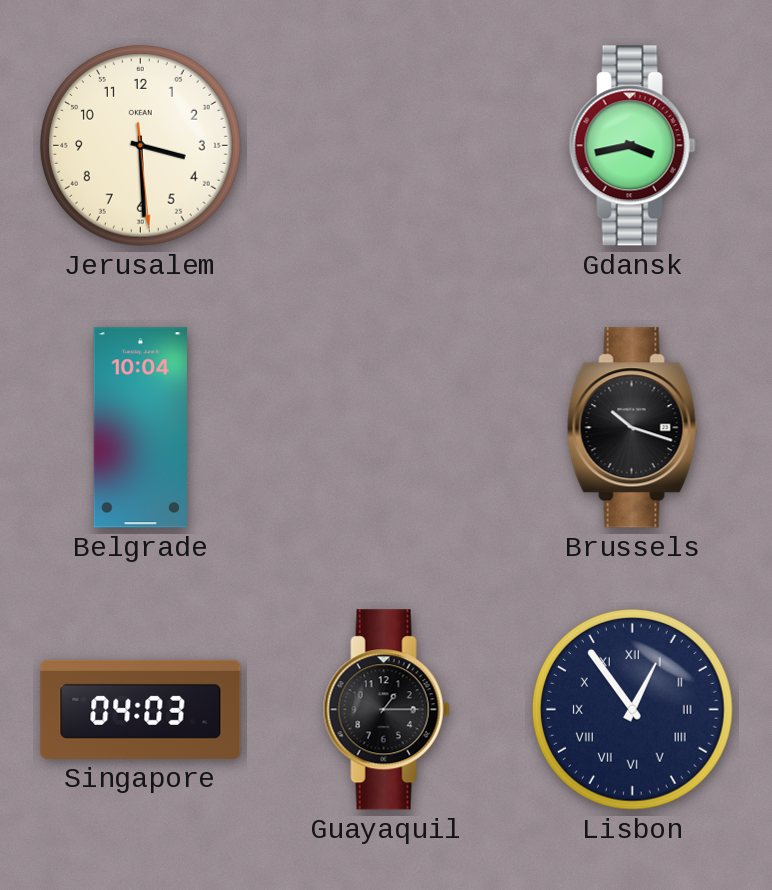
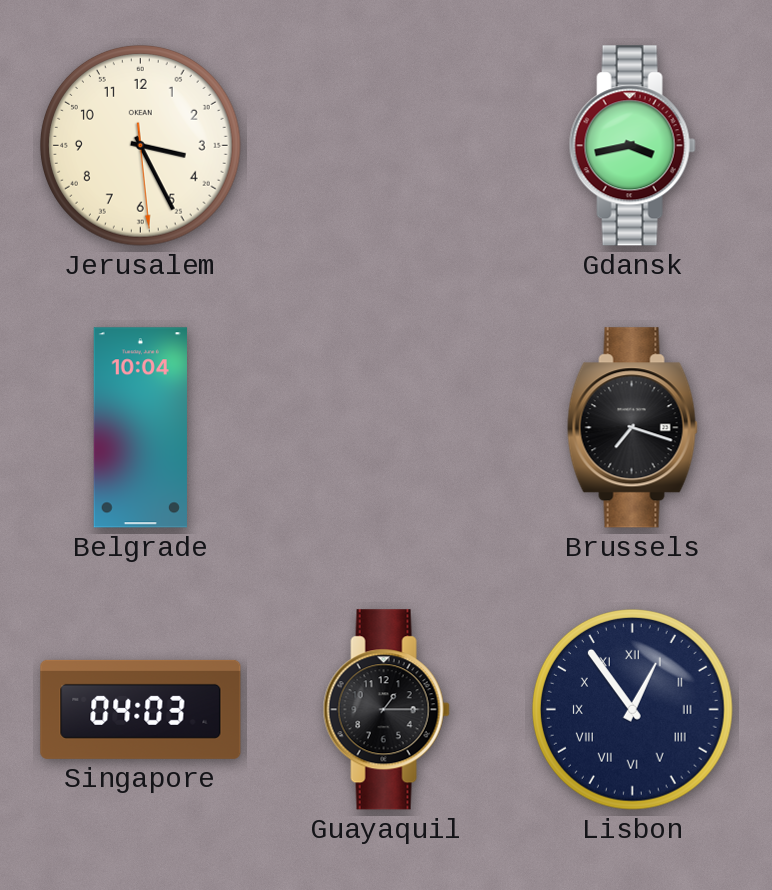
Jerusalem: 3:29 -> 3:25
Brussels: 10:18 -> 7:18
